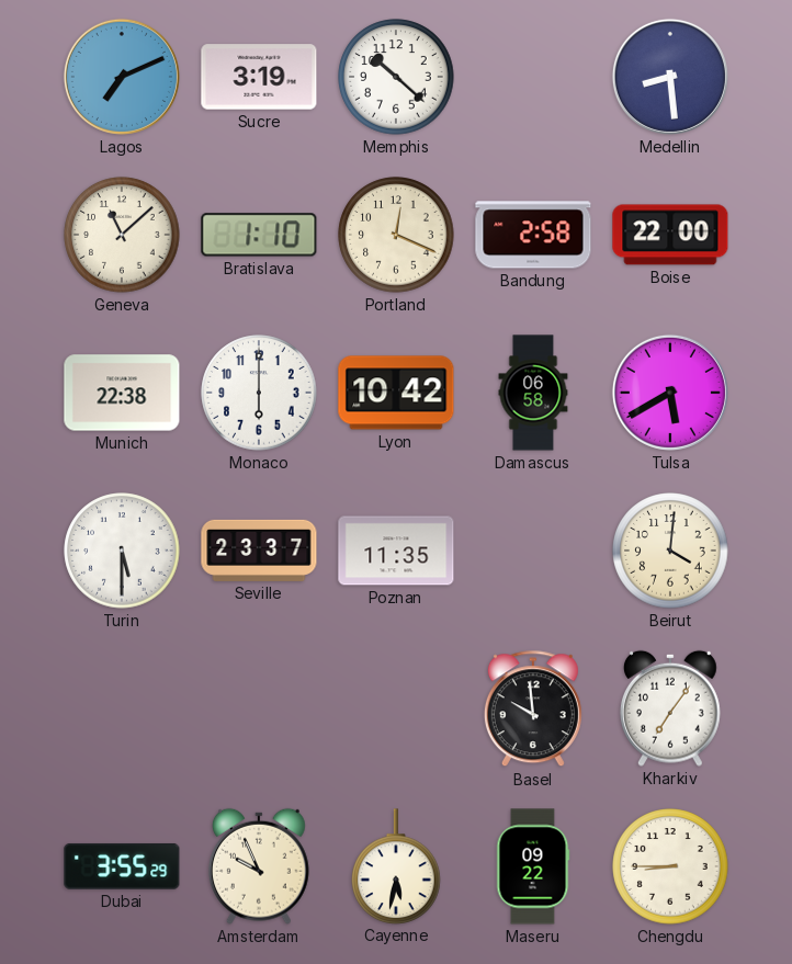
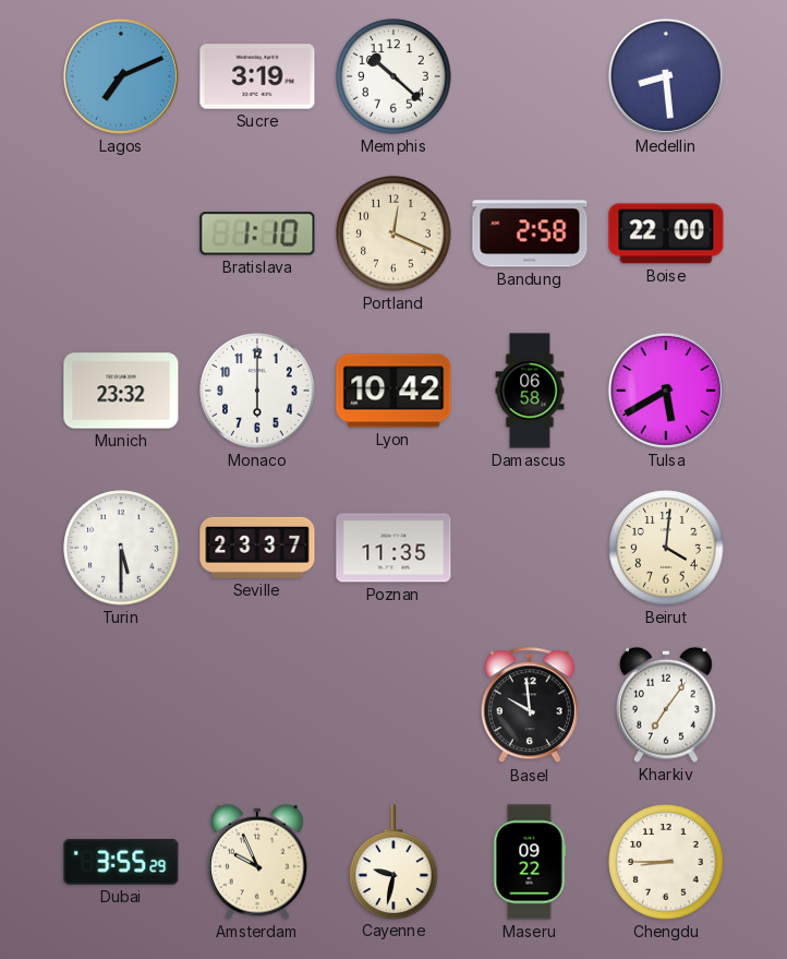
Geneva: 11:08 -> none
Munich: 22:38 -> 23:32
Cayenne: 5:32 -> 9:32
